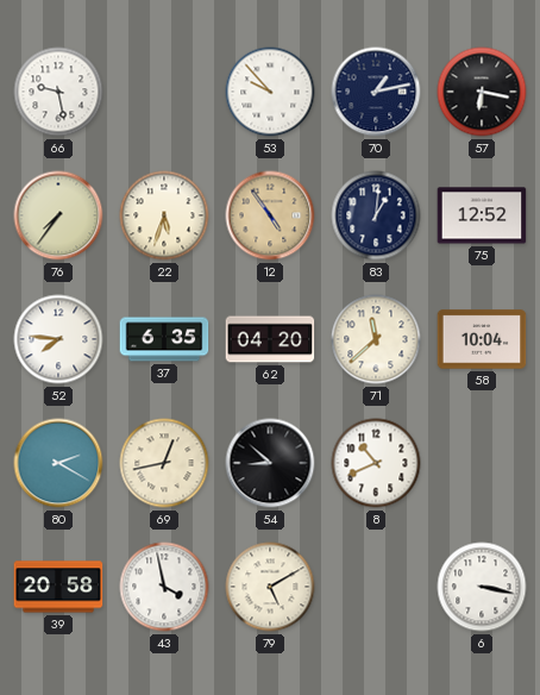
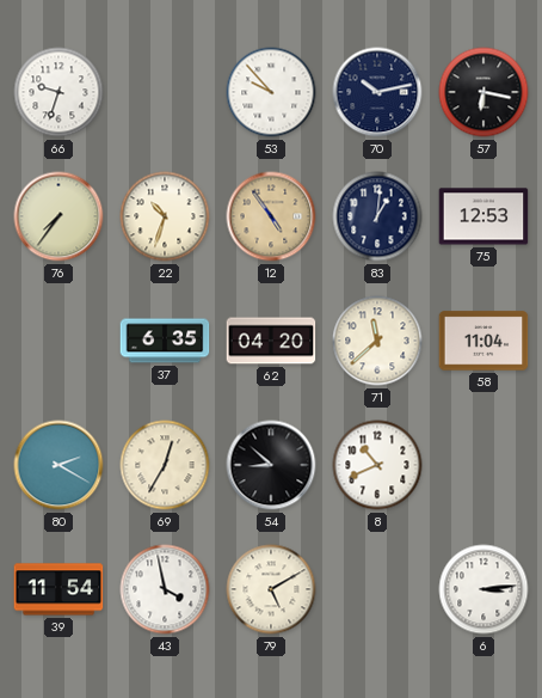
66: 9:28 -> 9:33
70: 1:13 -> 10:13
22: 5:33 -> 10:33
75: 12:52 -> 12:53
52: 7:46 -> none
58: 10:04 -> 11:04
69: 12:43 -> 12:35
39: 20:58 -> 11:54
6: 3:17 -> 3:14
